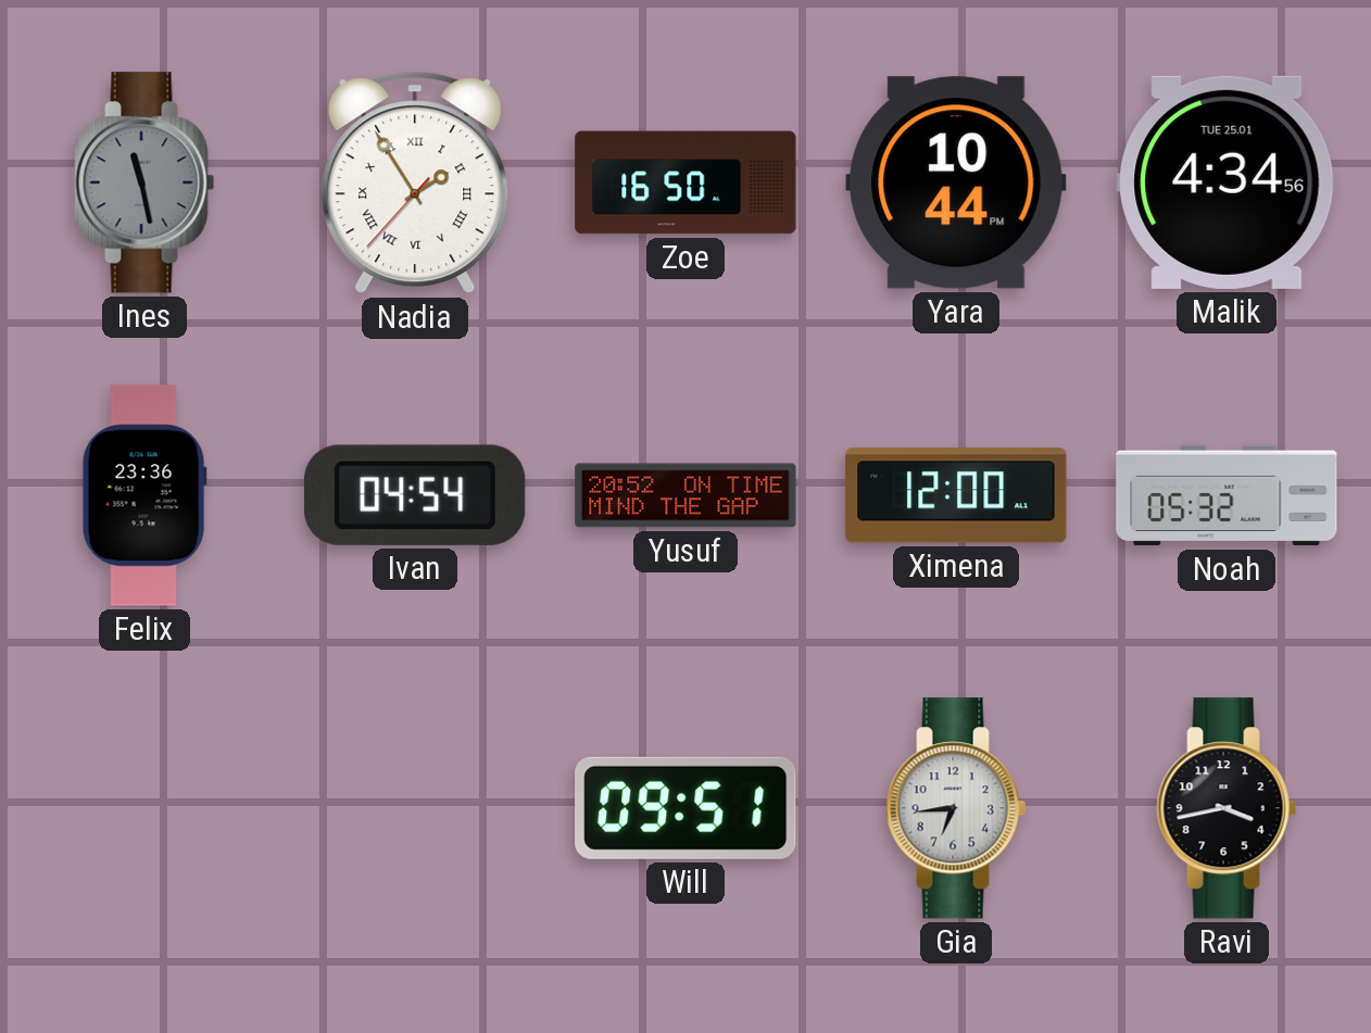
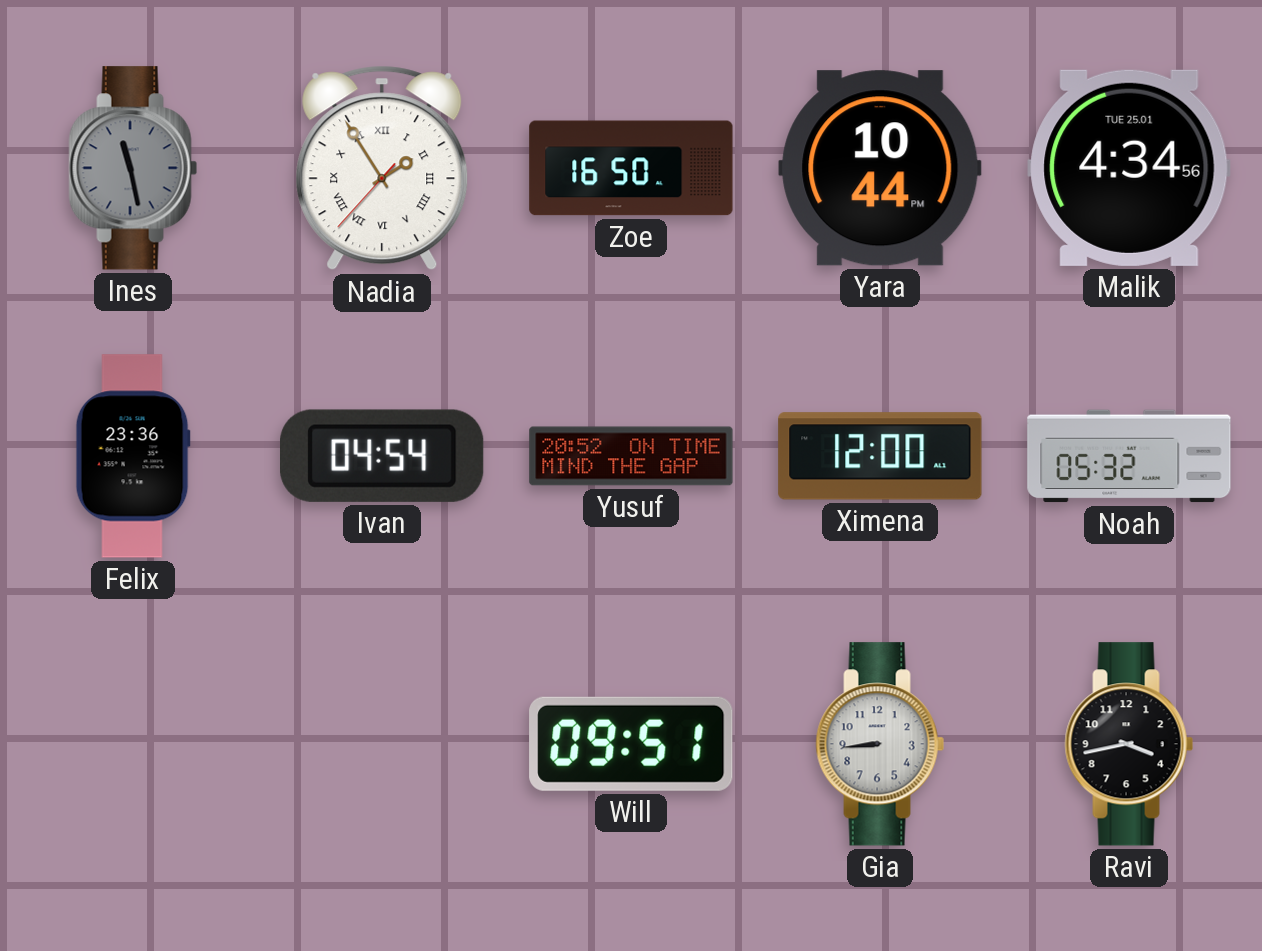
Gia: 6:44 -> 8:44
